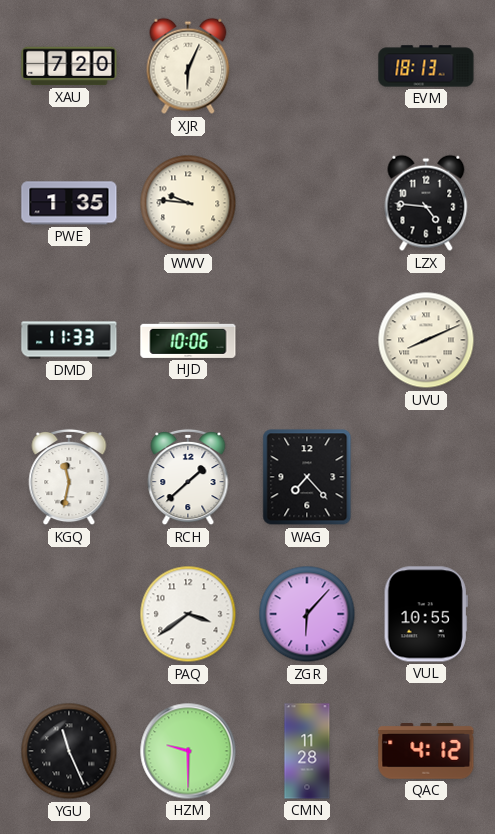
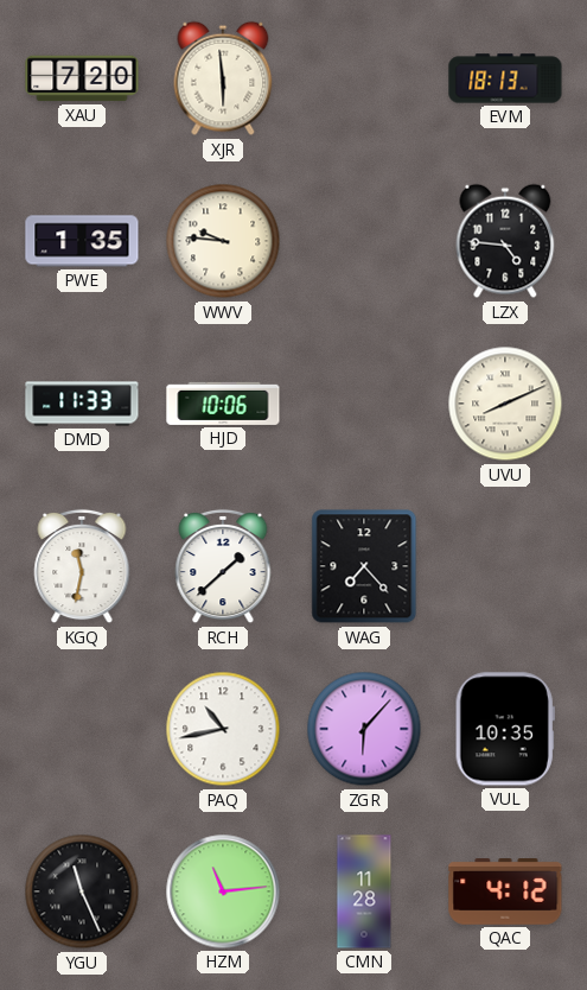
XJR: 6:04 -> 5:59
PAQ: 3:39 -> 10:43
VUL: 10:55 -> 10:35
HZM: 9:30 -> 11:14
